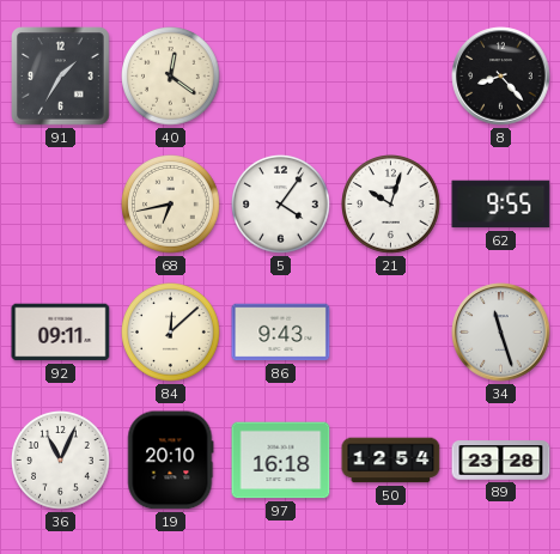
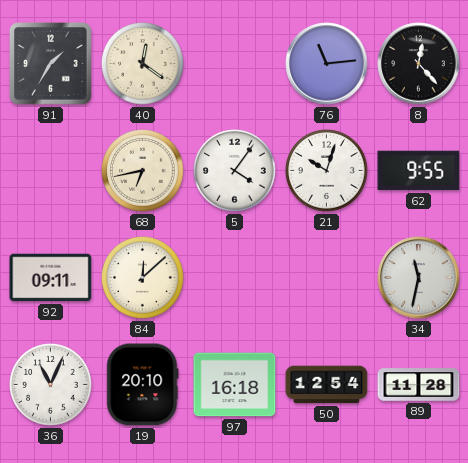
76: none -> 11:14
8: 8:23 -> 12:23
86: 9:43 -> none
34: 11:27 -> 11:32
89: 23:28 -> 11:28
